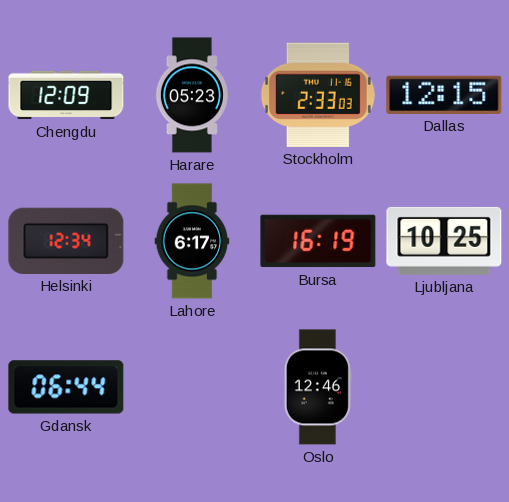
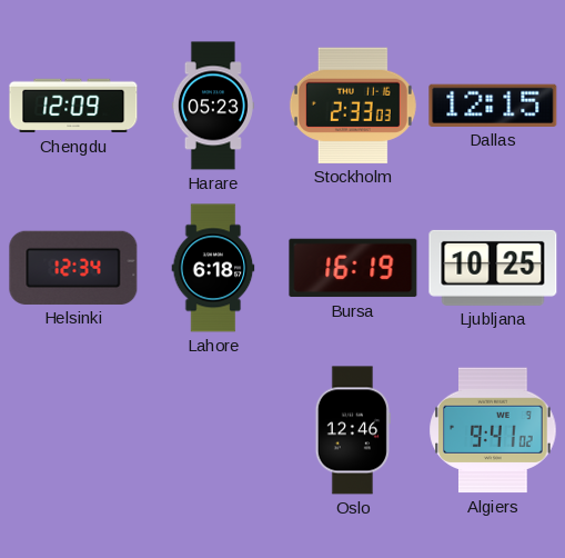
Lahore: 6:17 -> 6:18
Gdansk: 06:44 -> none
Algiers: none -> 9:41
